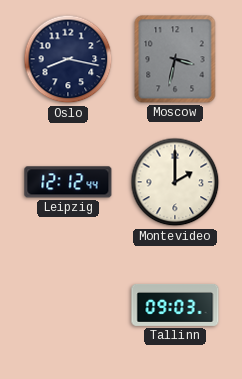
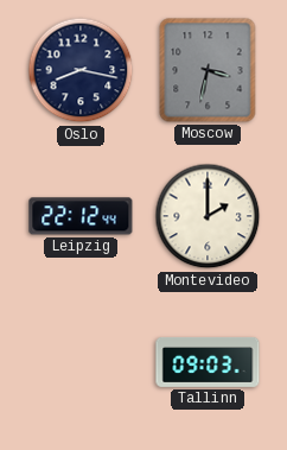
Leipzig: 12:12 -> 22:12
